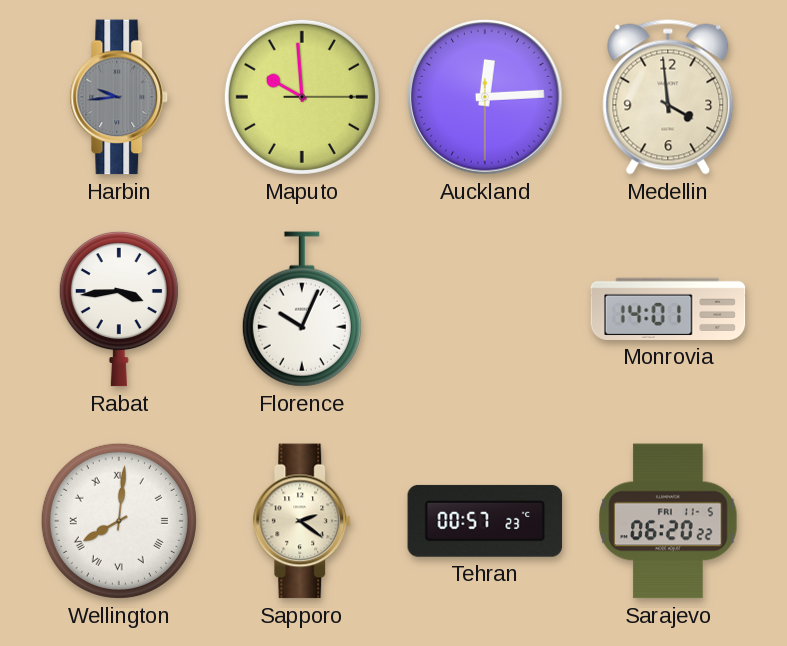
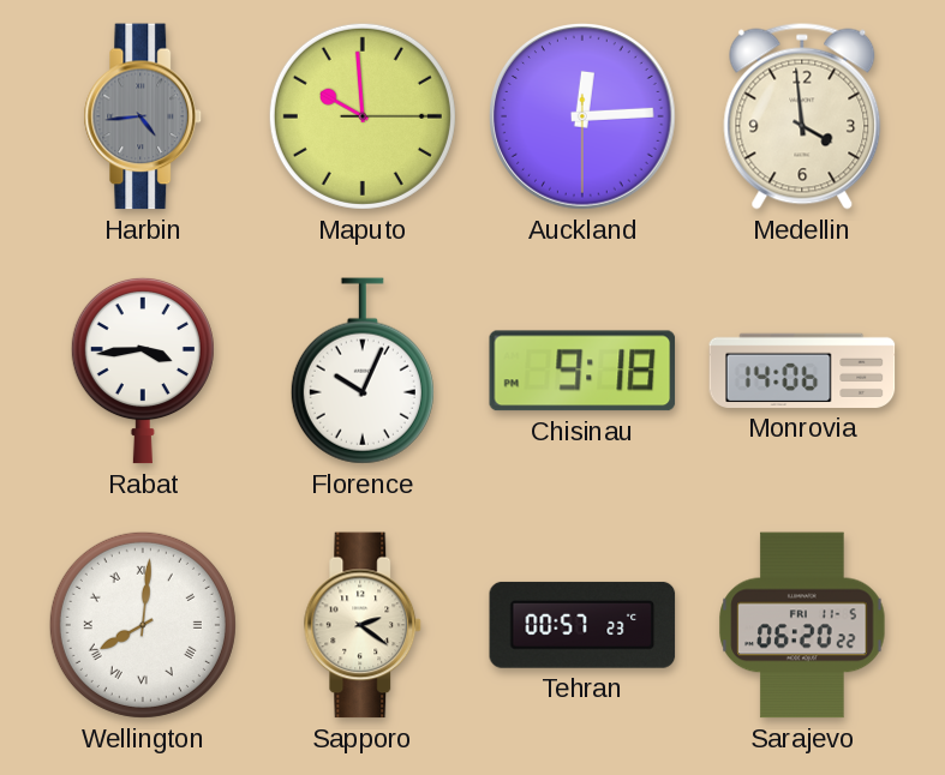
Harbin: 9:44 -> 4:44
Chisinau: none -> 9:18
Monrovia: 14:01 -> 14:06
